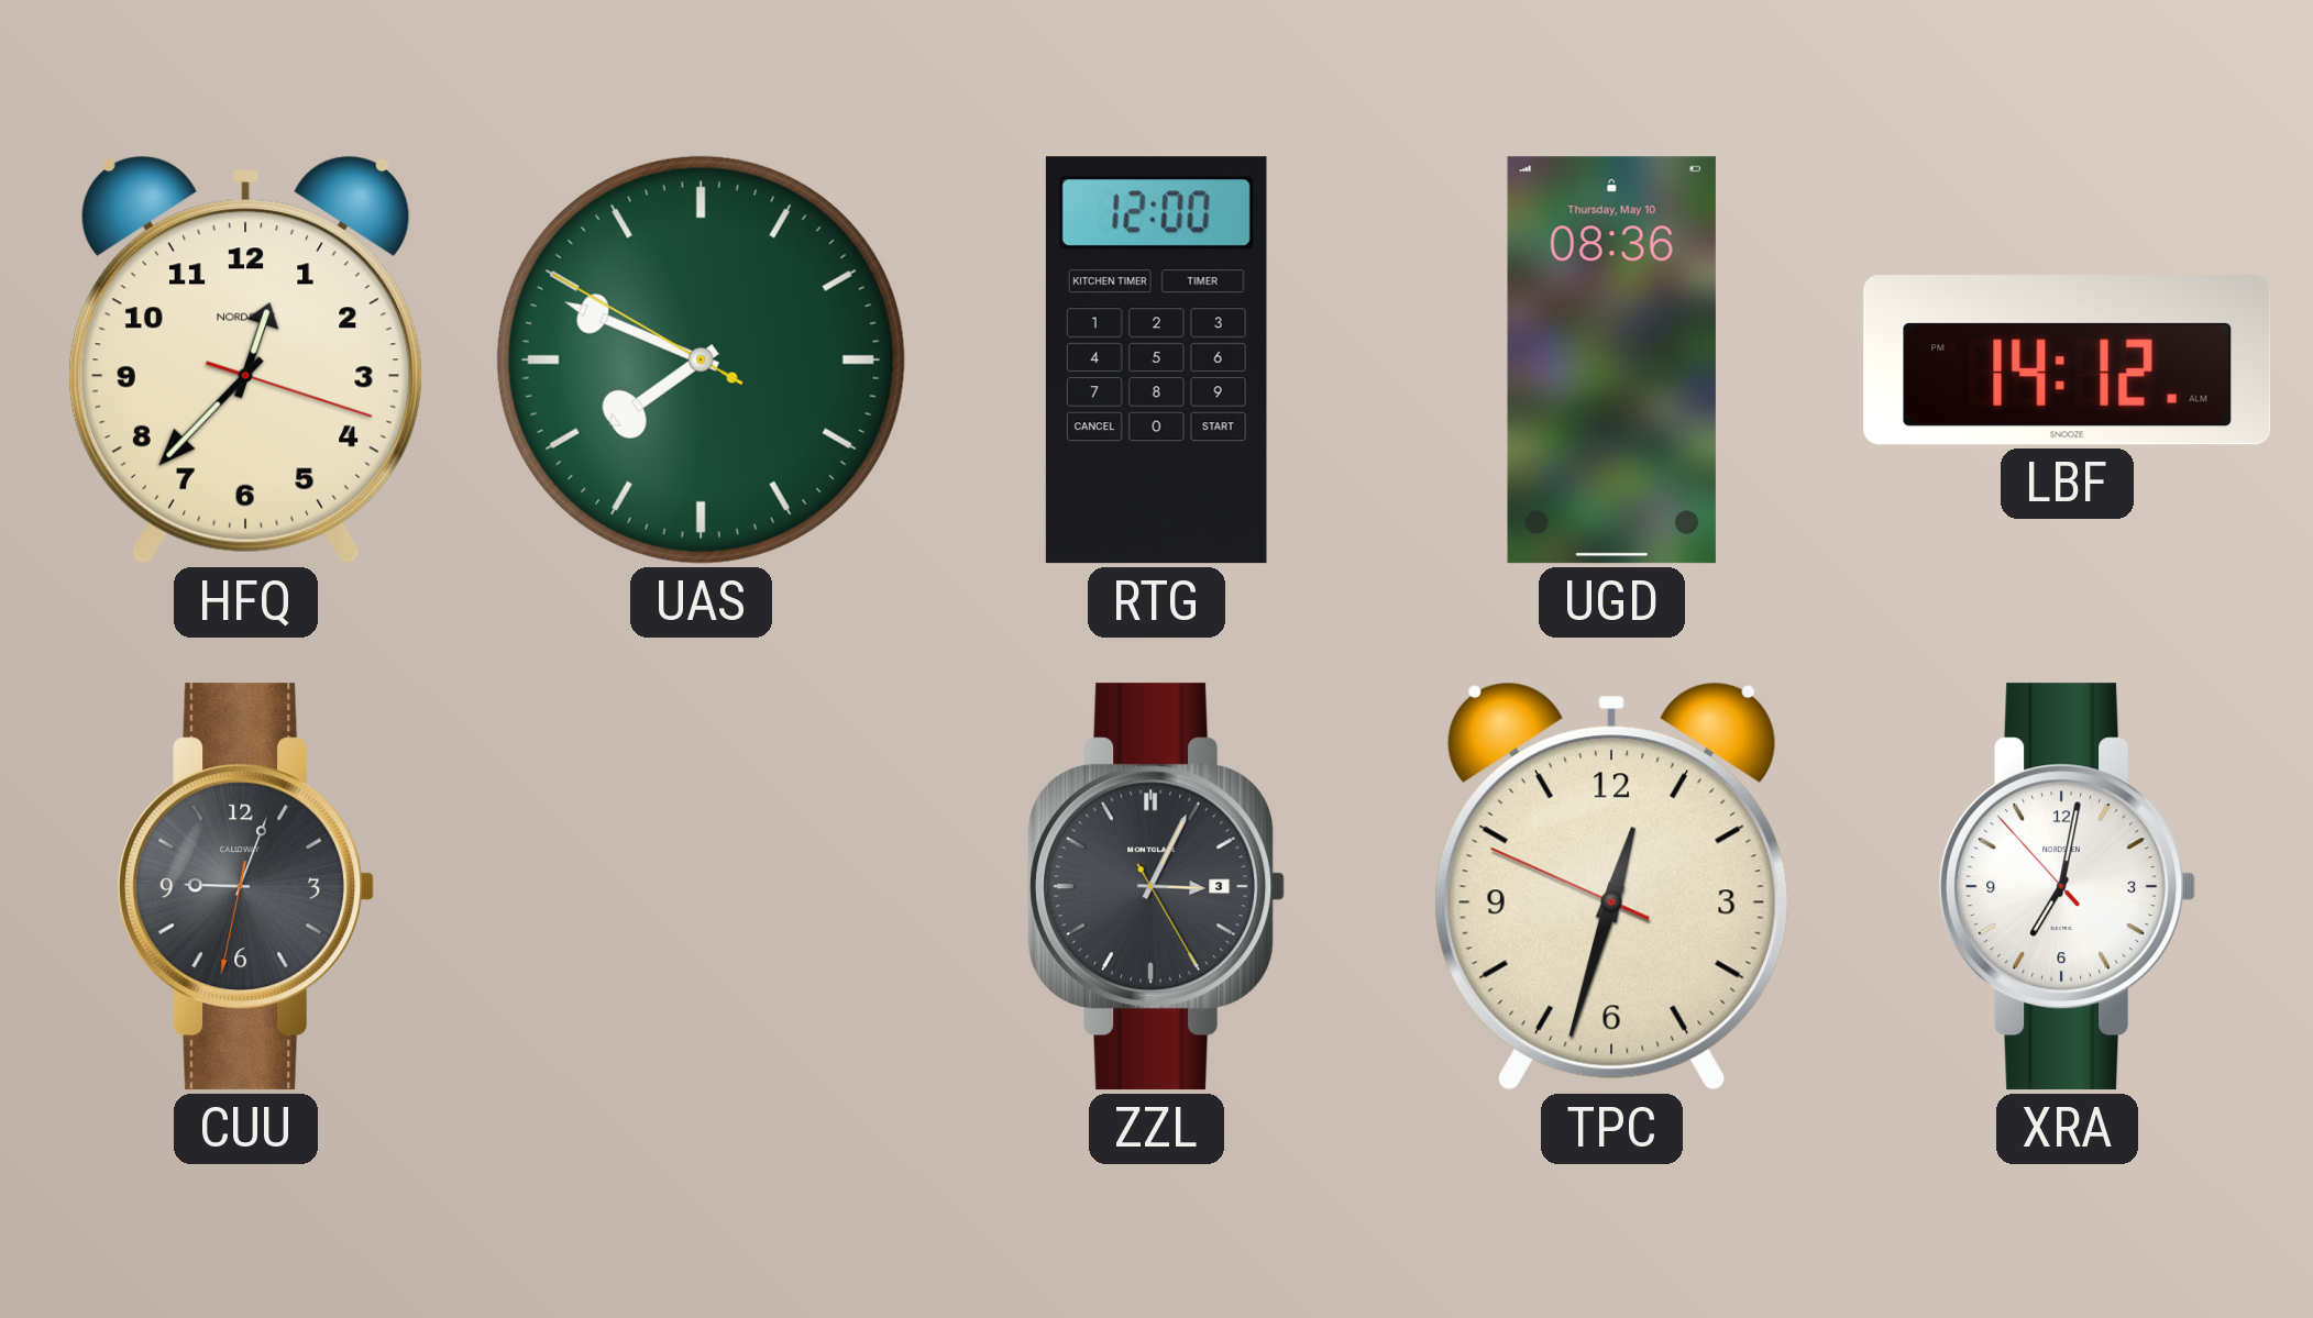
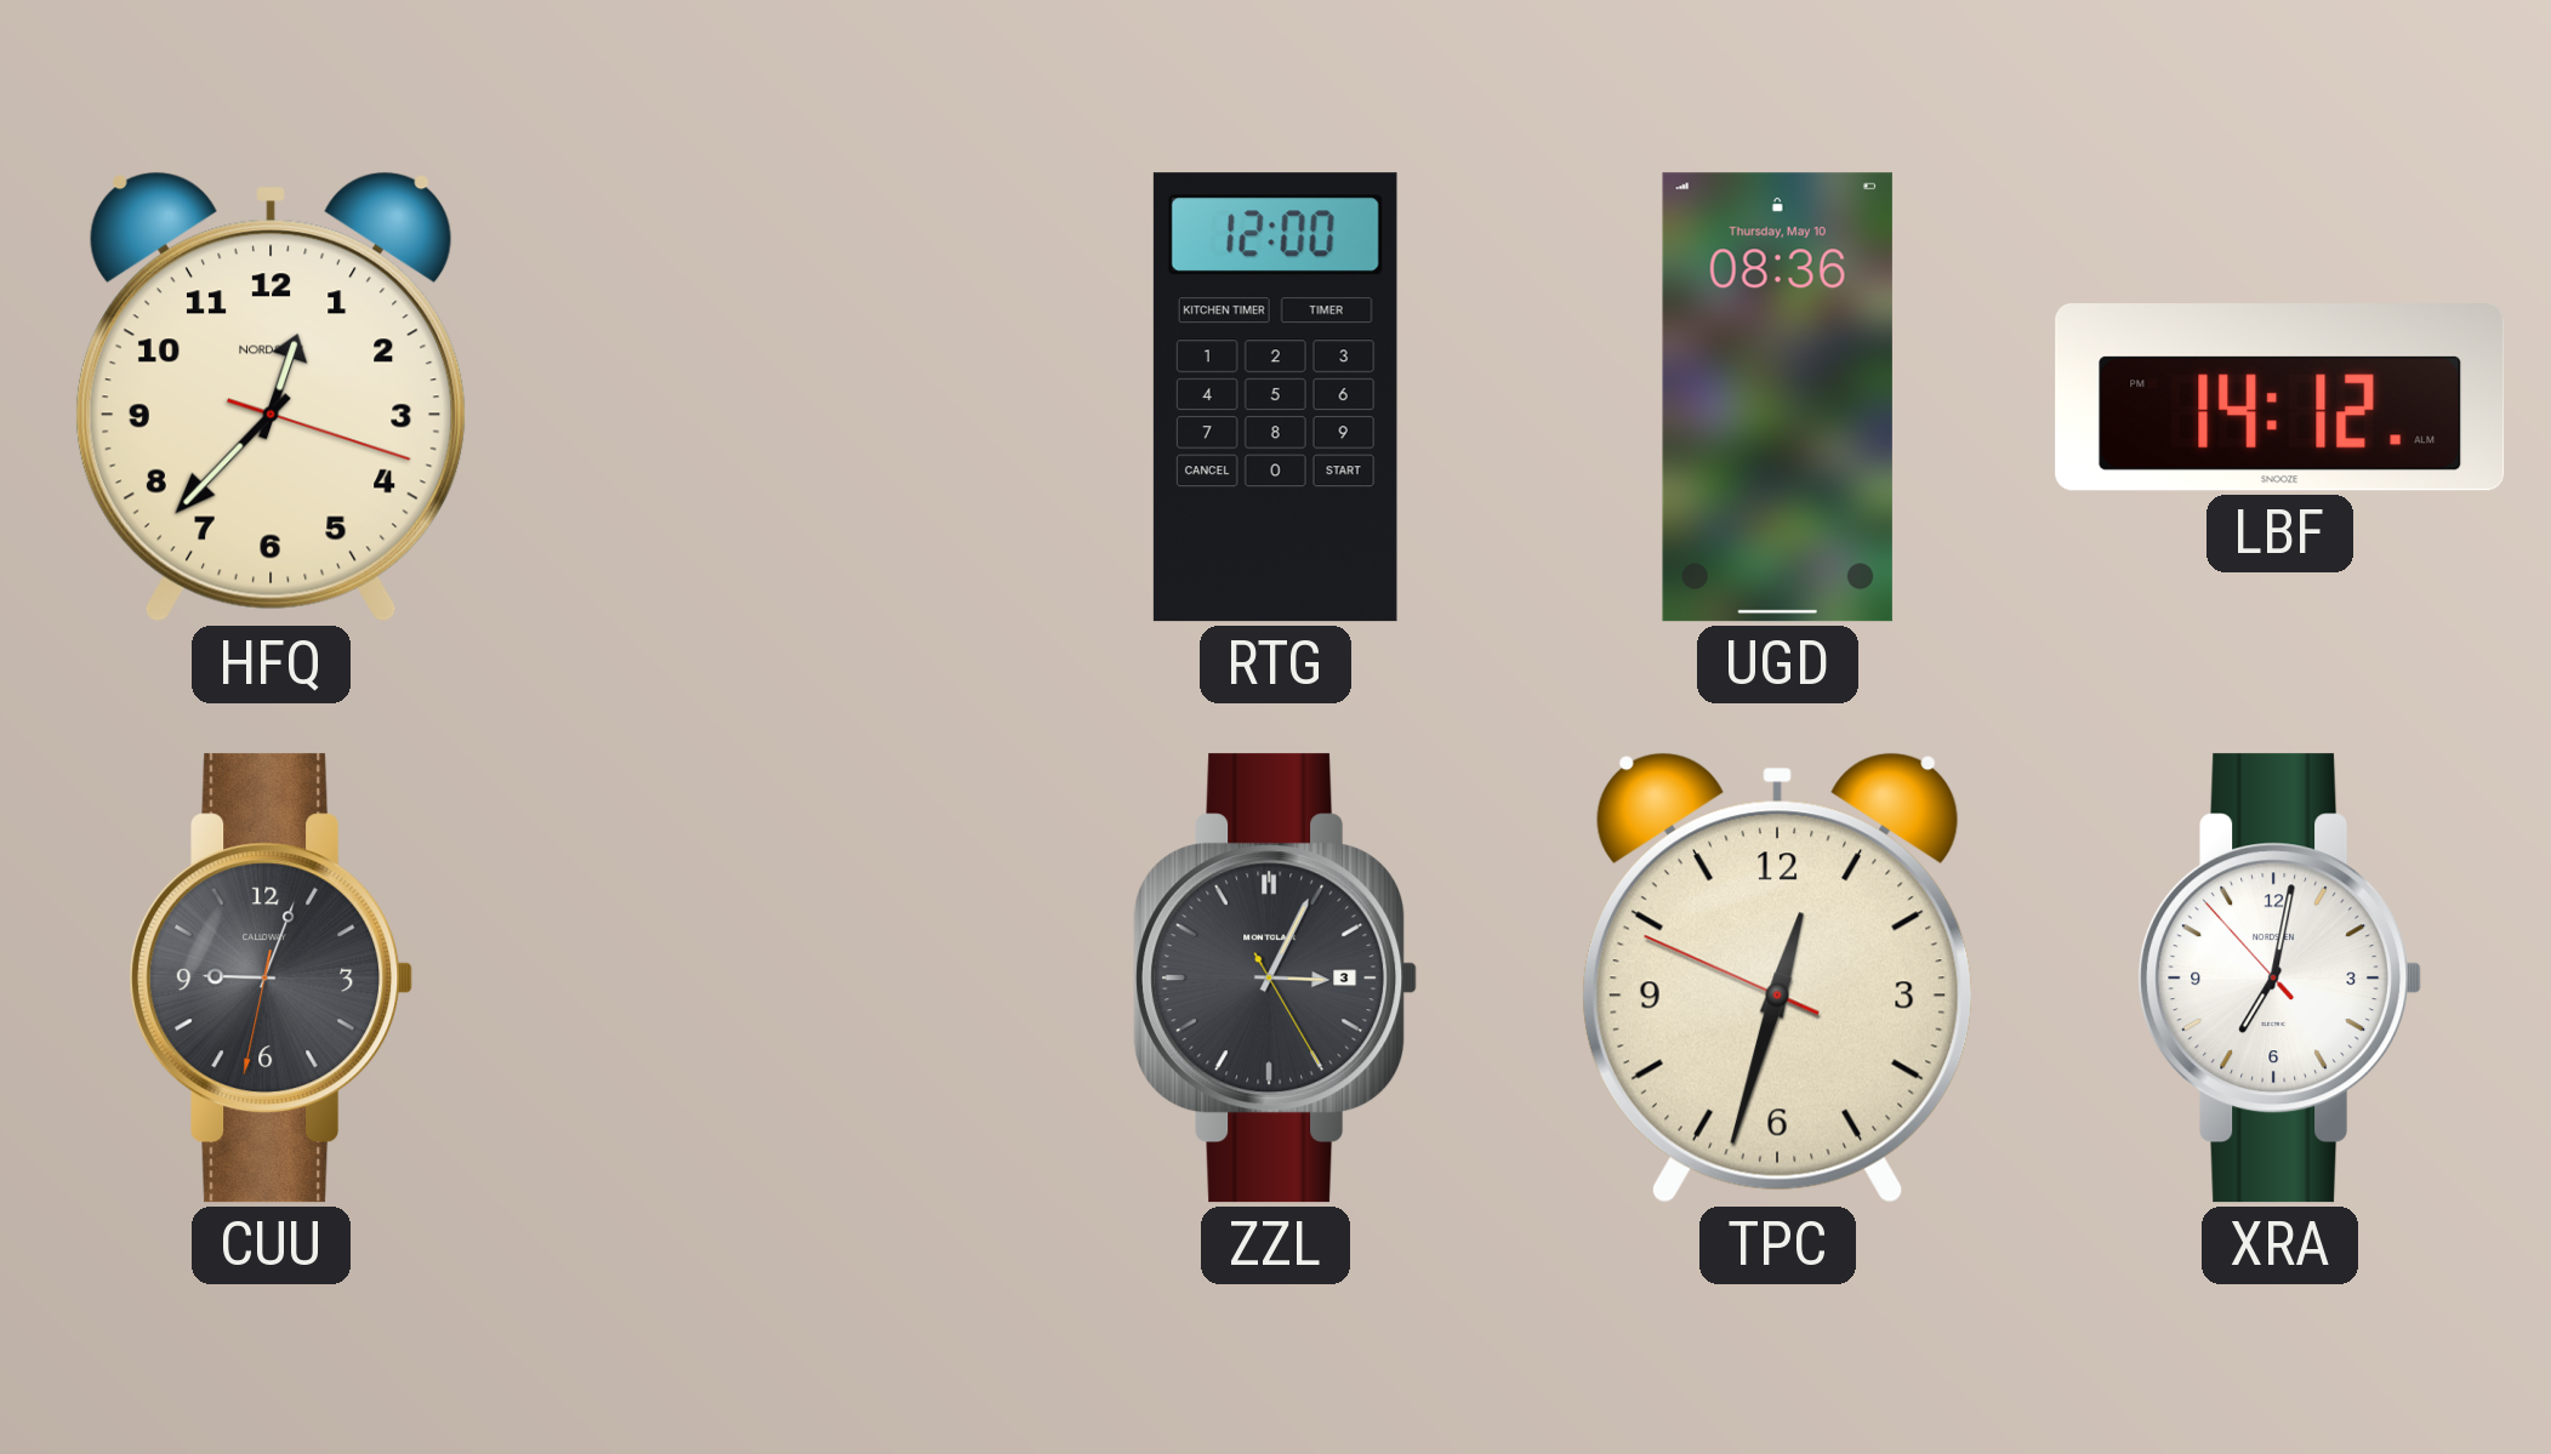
UAS: 7:48 -> none
